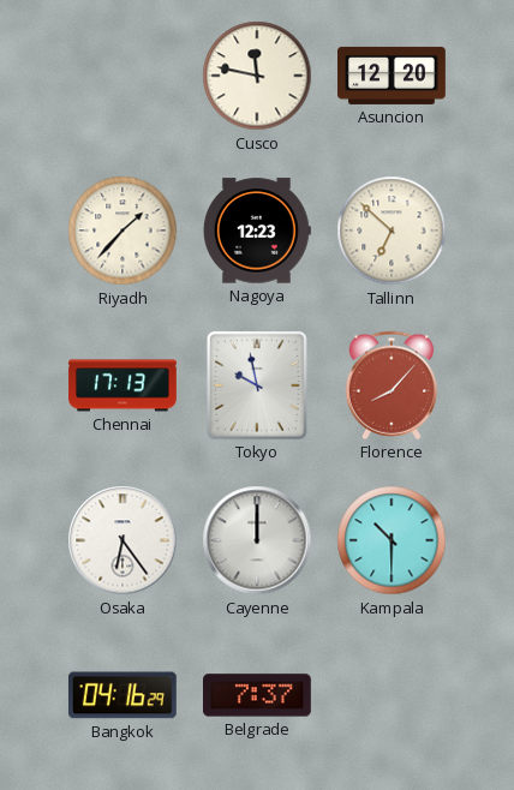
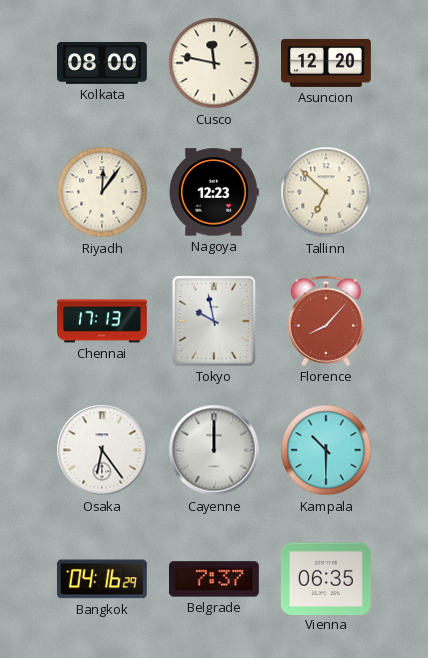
Kolkata: none -> 08:00
Riyadh: 1:37 -> 12:06
Vienna: none -> 06:35
